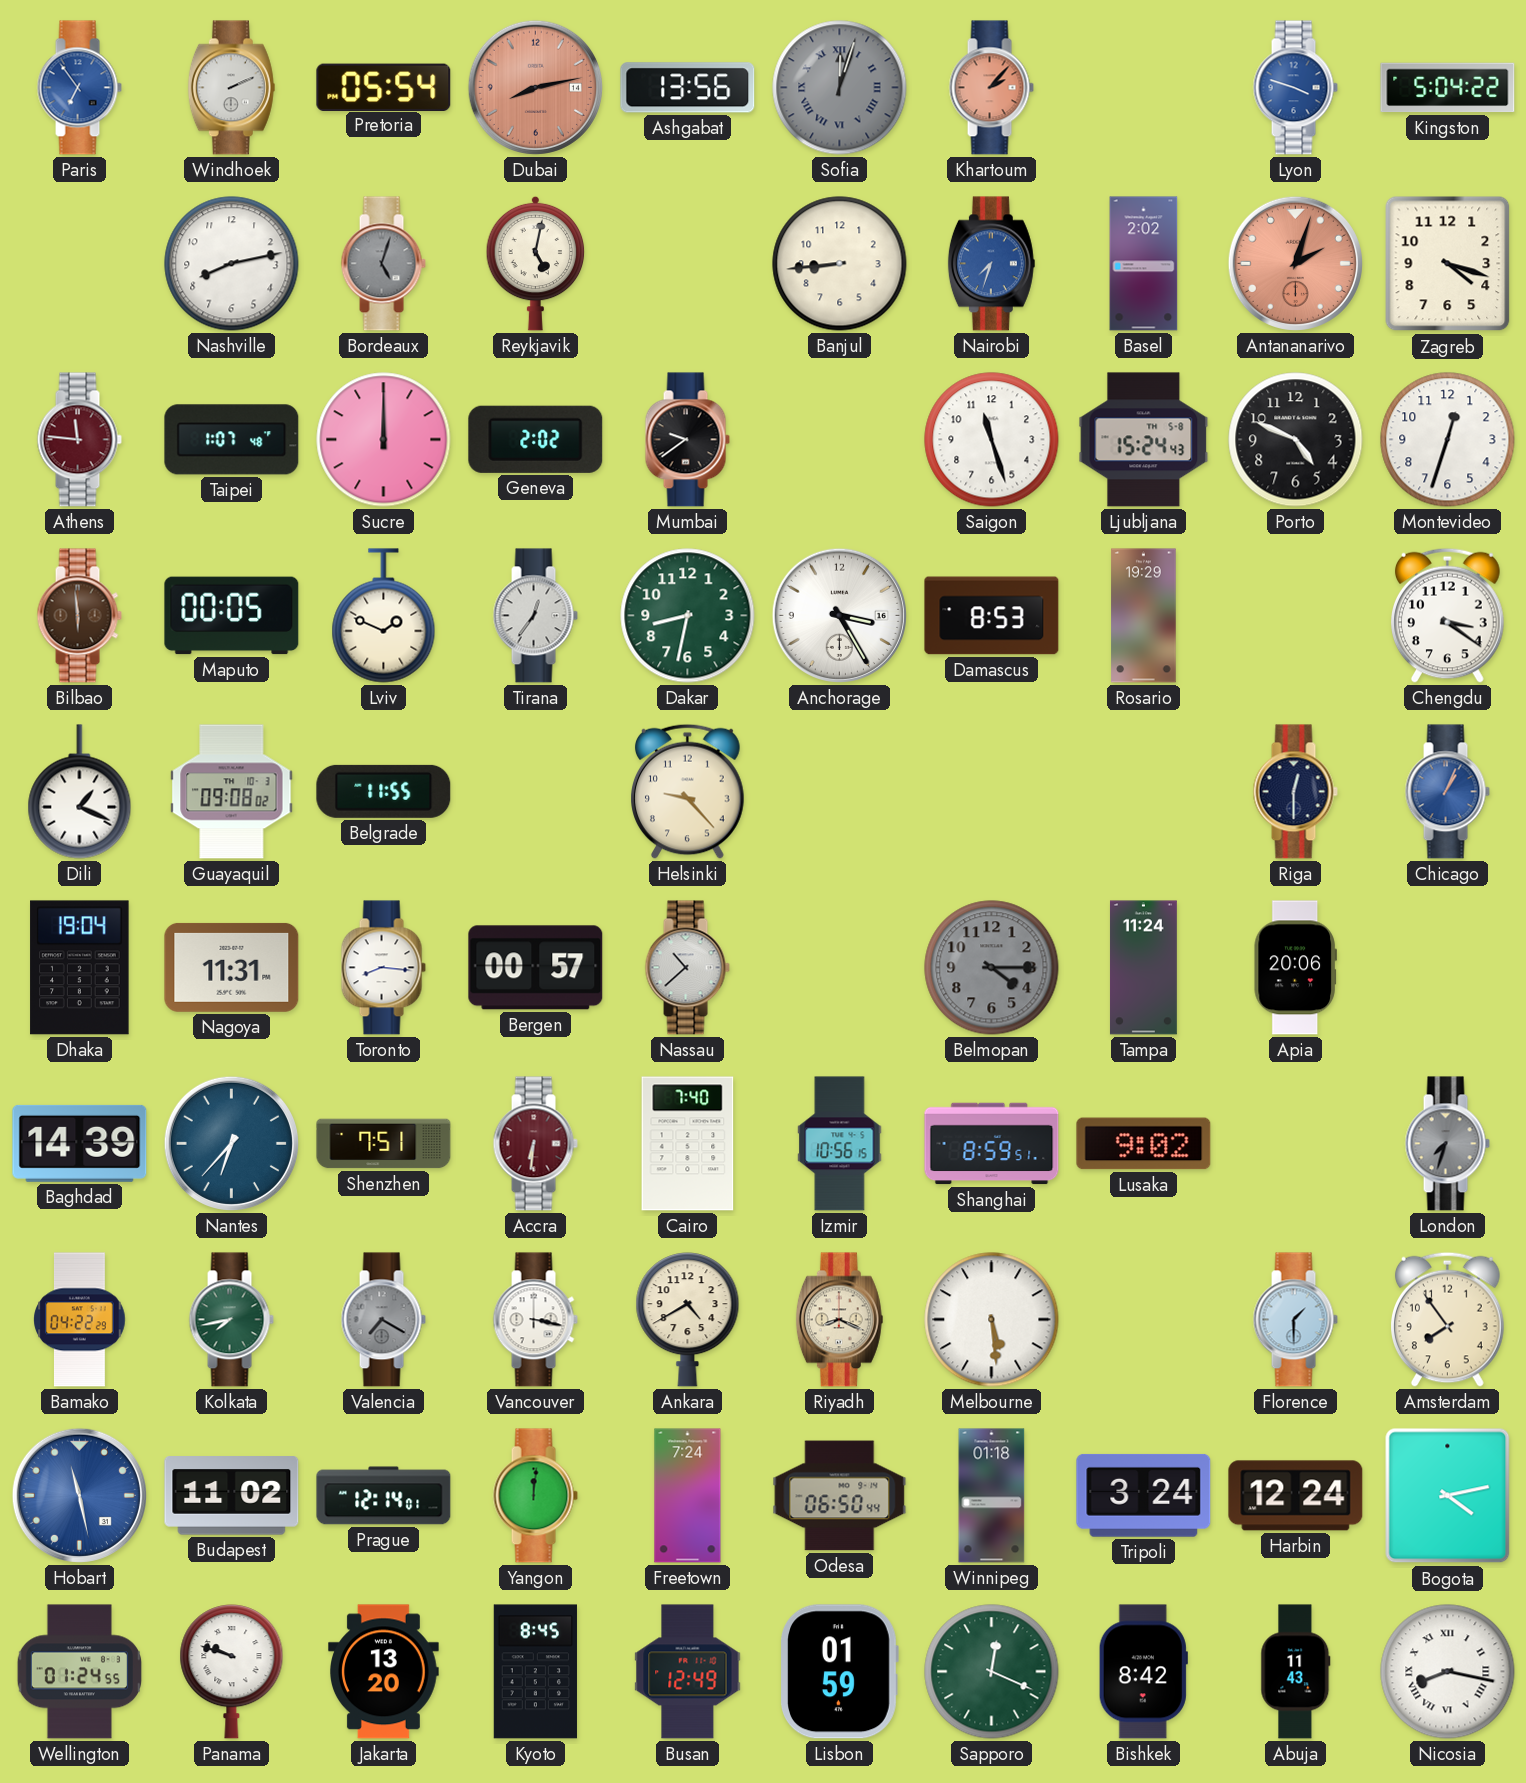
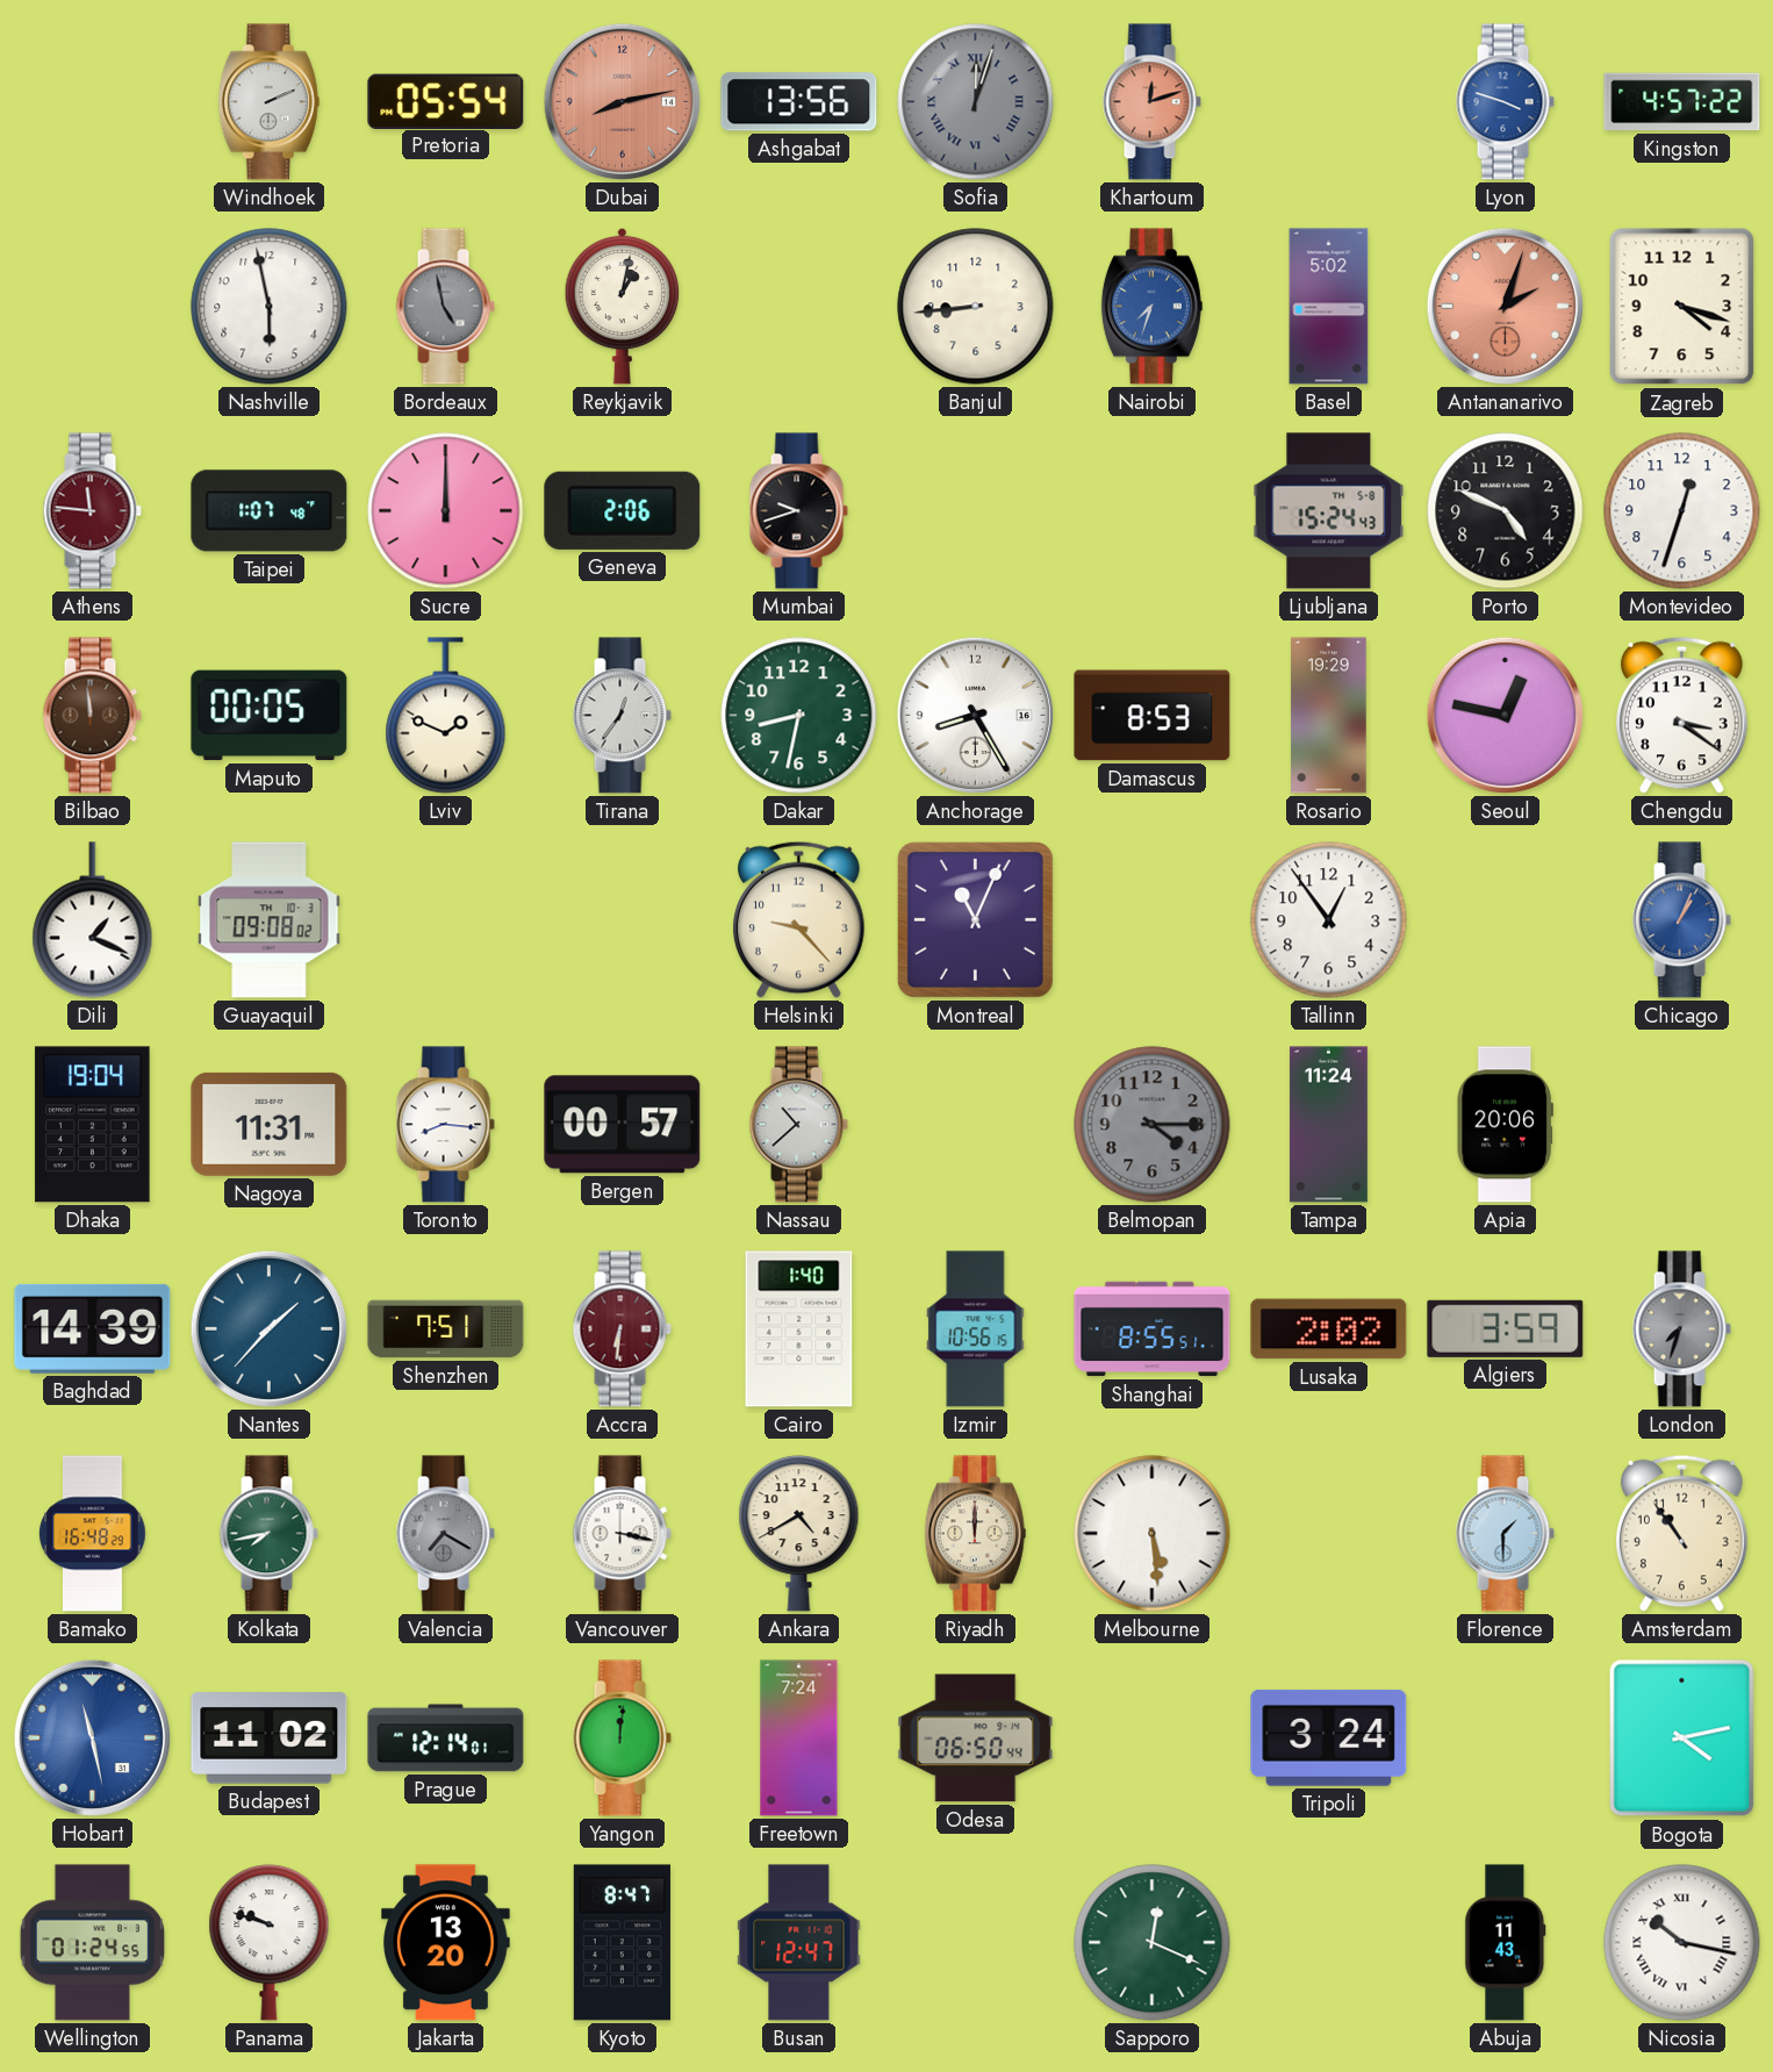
Paris: 6:54 -> none
Khartoum: 2:07 -> 12:12
Kingston: 5:04 -> 4:57
Nashville: 8:13 -> 5:58
Bordeaux: 5:03 -> 4:58
Reykjavik: 5:02 -> 1:02
Basel: 2:02 -> 5:02
Geneva: 2:02 -> 2:06
Mumbai: 9:39 -> 9:42
Saigon: 11:27 -> none
Bilbao: 5:59 -> 11:59
Anchorage: 3:25 -> 8:25
Seoul: none -> 12:47
Belgrade: 11:55 -> none
Montreal: none -> 11:04
Tallinn: none -> 12:54
Riga: 12:30 -> none
Nantes: 6:37 -> 1:37
Cairo: 7:40 -> 1:40
Shanghai: 8:59 -> 8:55
Lusaka: 9:02 -> 2:02
Algiers: none -> 3:59
Bamako: 04:22 -> 16:48
Riyadh: 8:19 -> 12:00
Amsterdam: 7:54 -> 10:54
Winnipeg: 01:18 -> none
Harbin: 12:24 -> none
Kyoto: 8:45 -> 8:47
Busan: 12:49 -> 12:47
Lisbon: 01:59 -> none
Bishkek: 8:42 -> none
Nicosia: 8:17 -> 10:17
